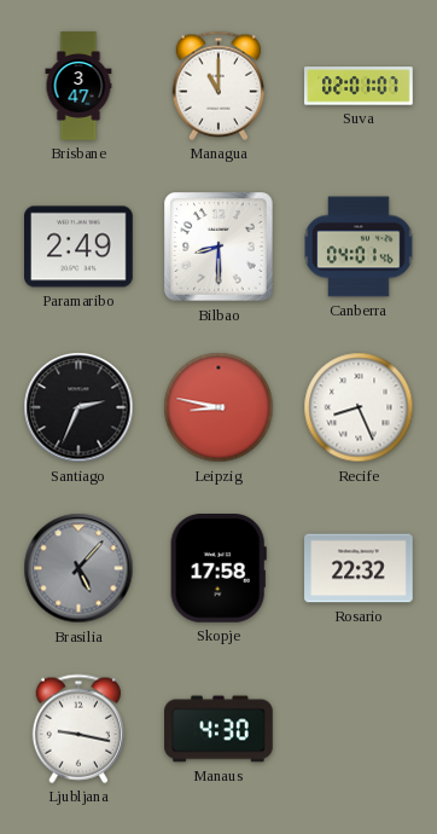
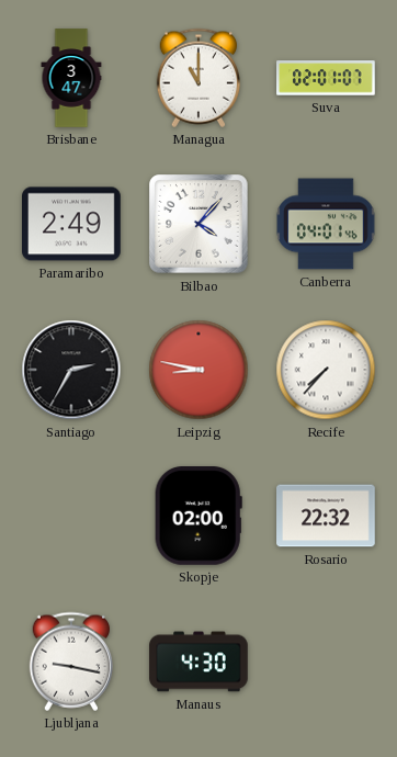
Bilbao: 8:30 -> 4:07
Santiago: 2:34 -> 2:35
Recife: 8:26 -> 7:37
Brasilia: 5:07 -> none
Skopje: 17:58 -> 02:00
